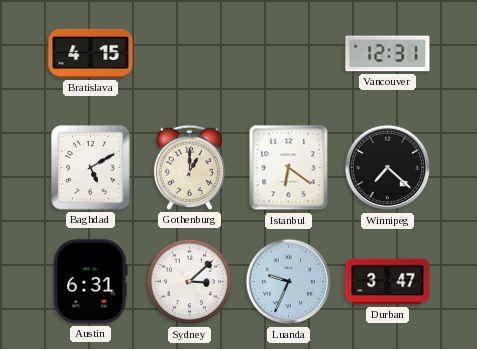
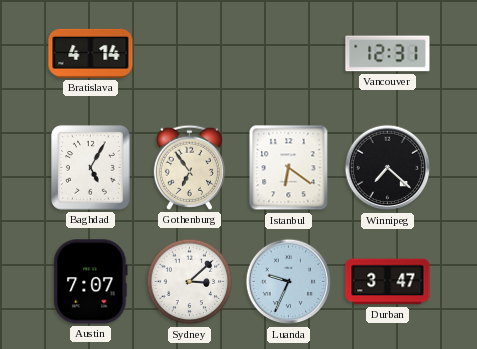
Bratislava: 4:15 -> 4:14
Baghdad: 5:10 -> 5:05
Gothenburg: 1:00 -> 6:54
Austin: 6:31 -> 7:07
